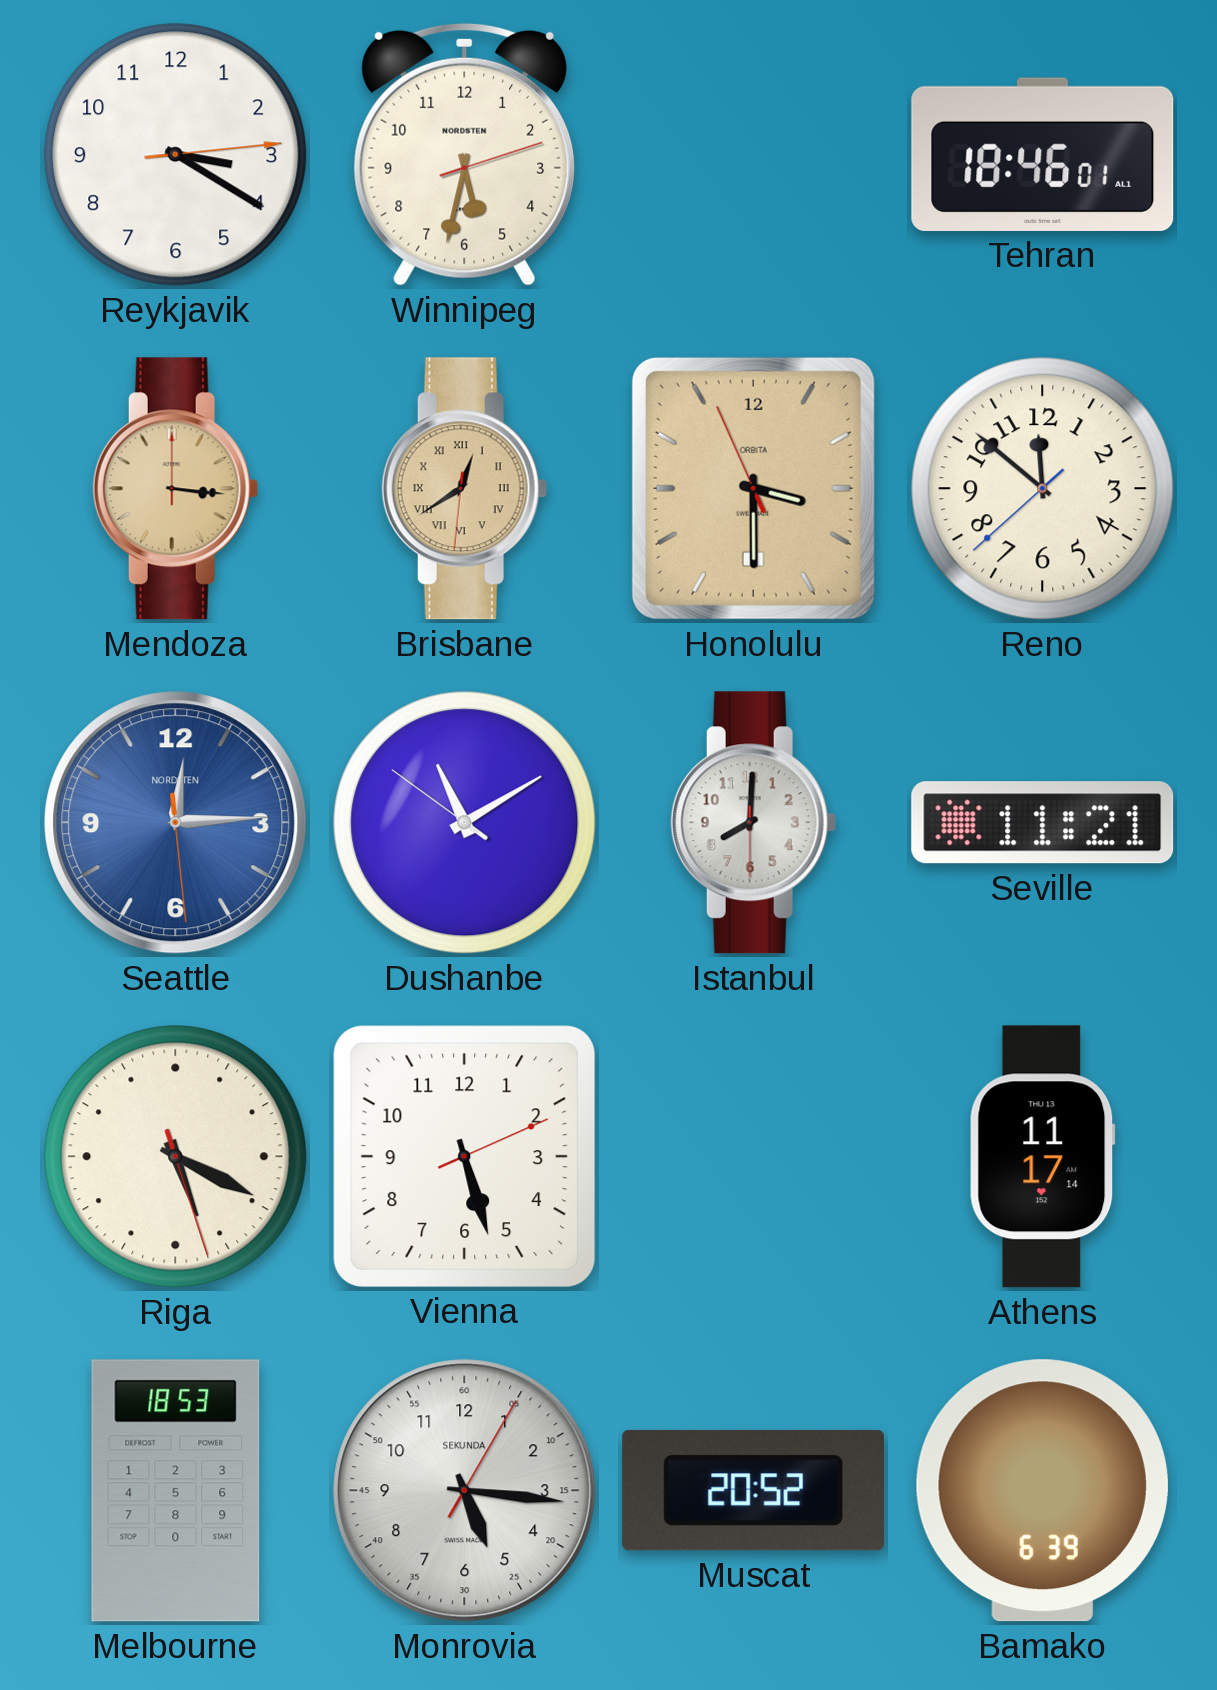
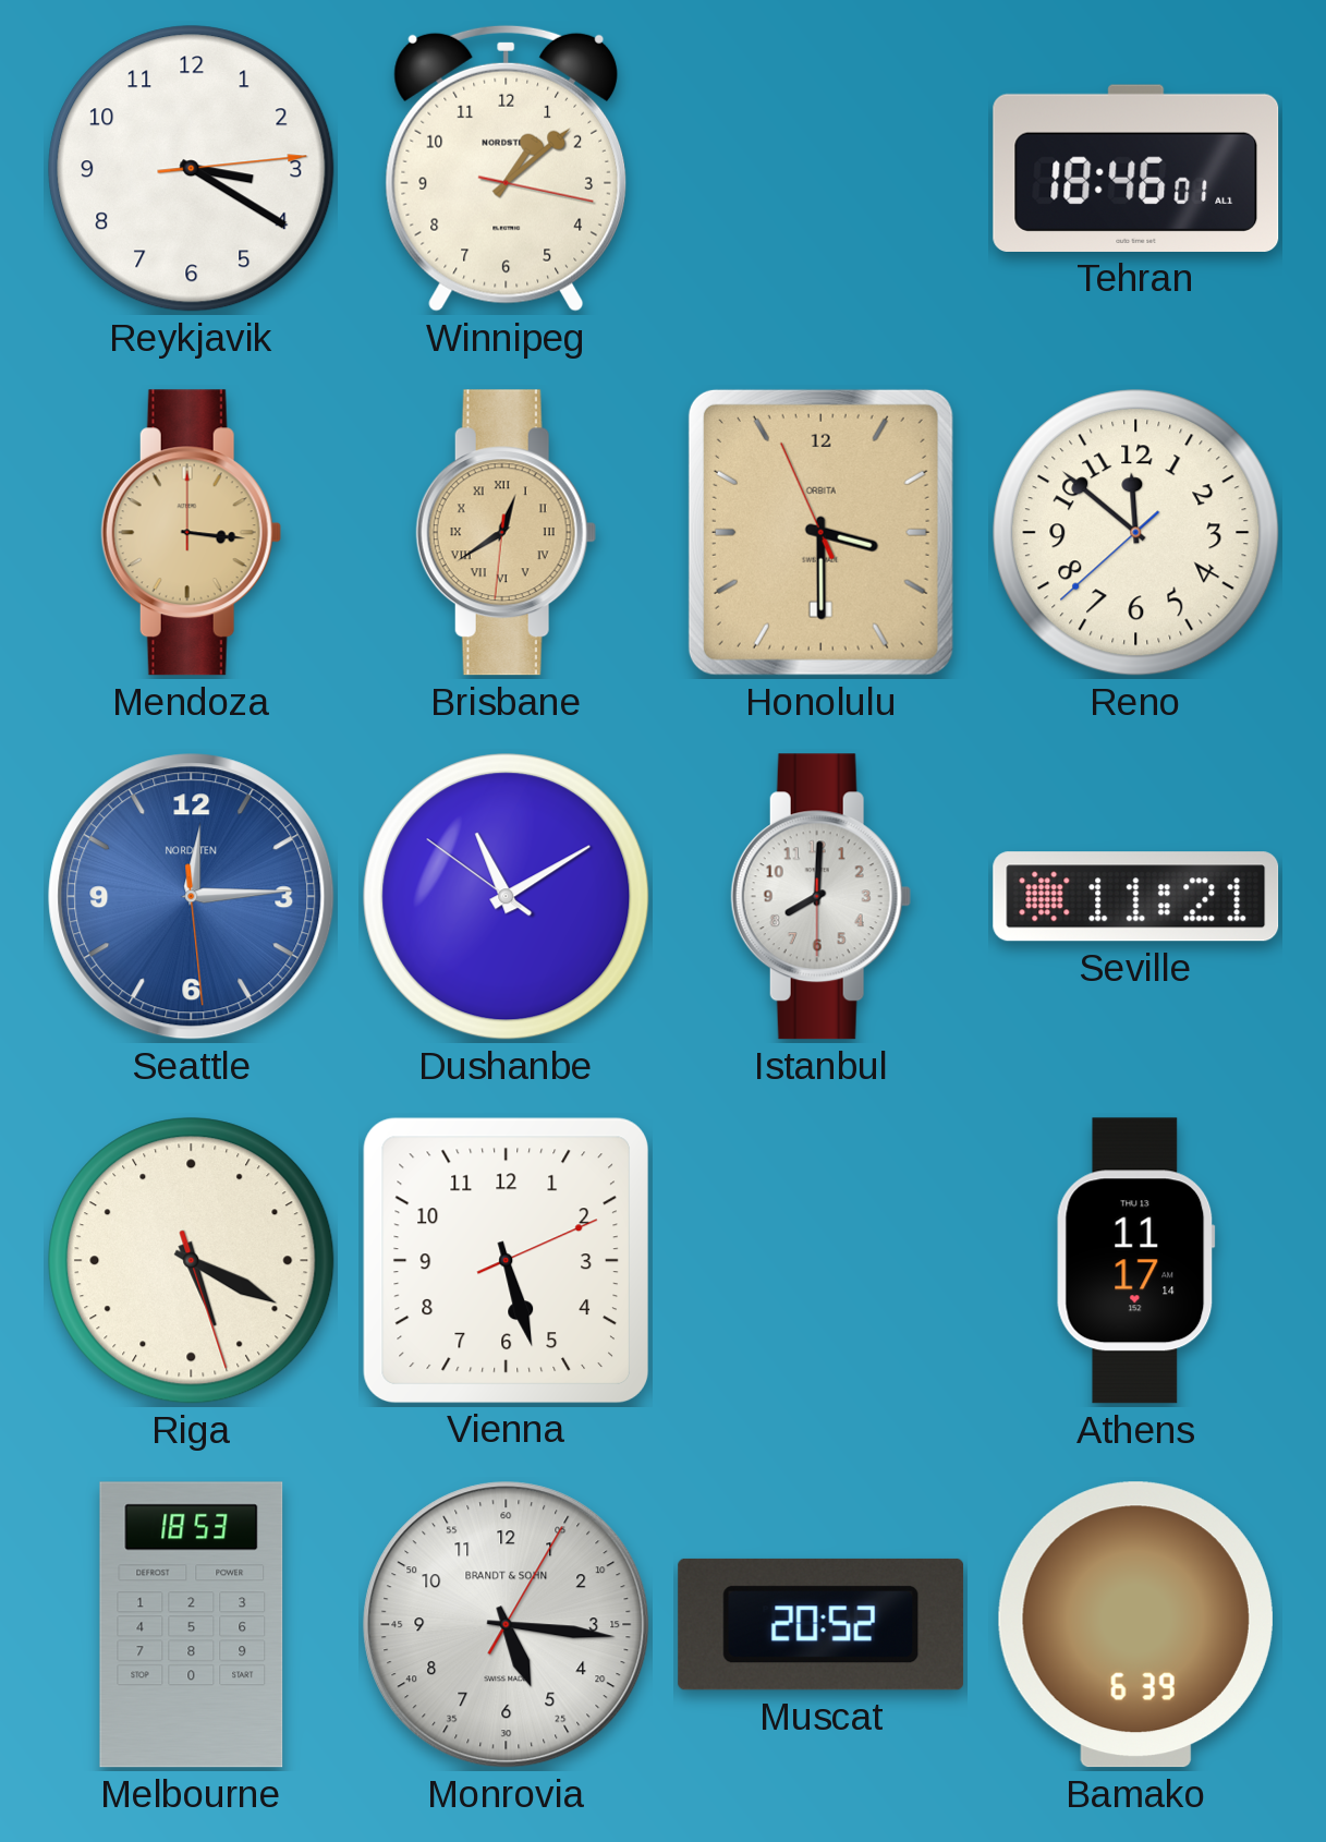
Winnipeg: 5:32 -> 1:08
Monrovia brand: SEKUNDA -> BRANDT & SOHN
